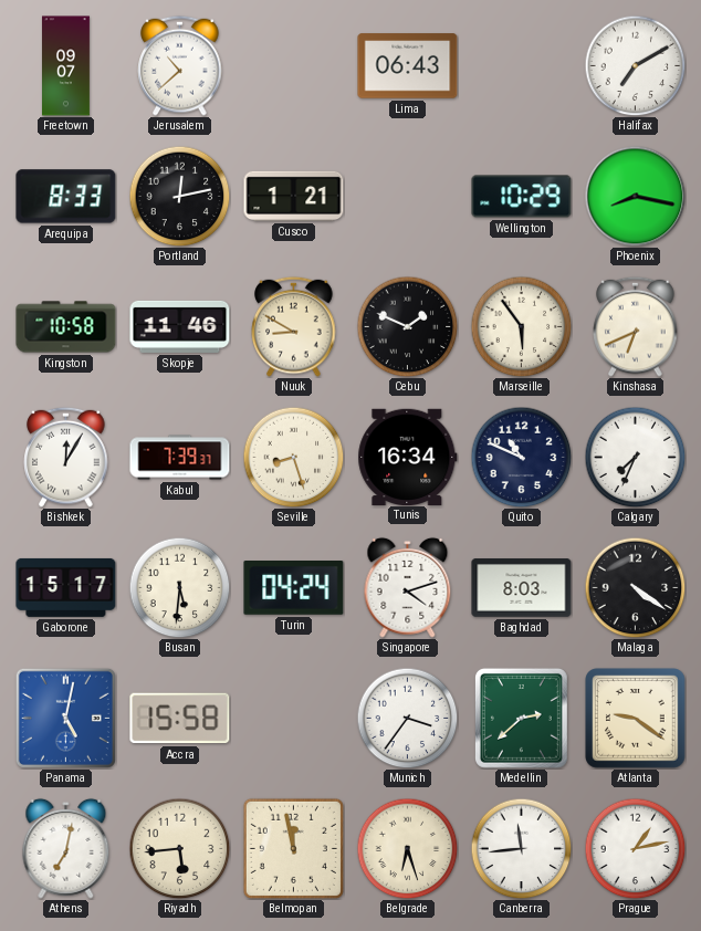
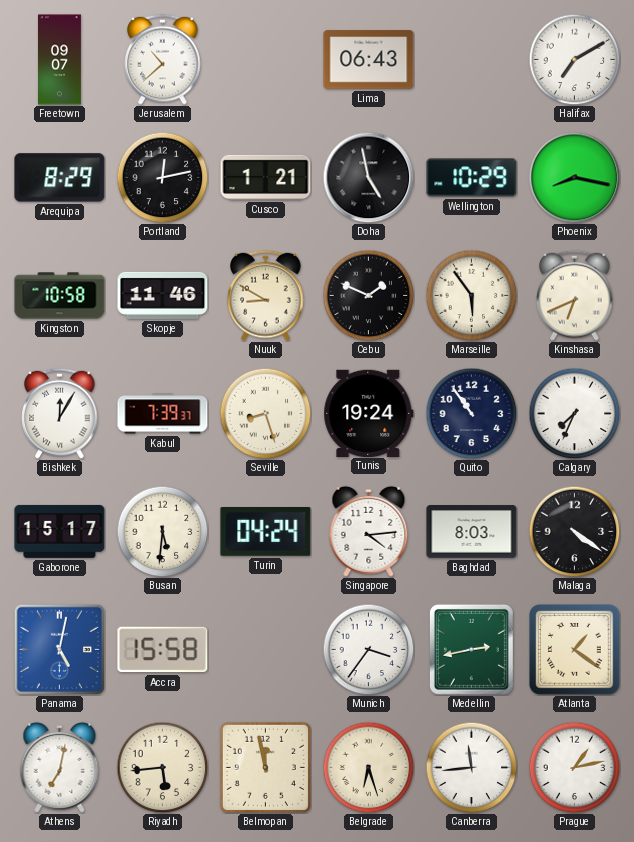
Arequipa: 8:33 -> 8:29
Doha: none -> 4:58
Tunis: 16:34 -> 19:24
Quito: 10:49 -> 10:54
Singapore: 4:12 -> 4:14
Medellin: 2:38 -> 2:43
Atlanta: 9:21 -> 1:21
